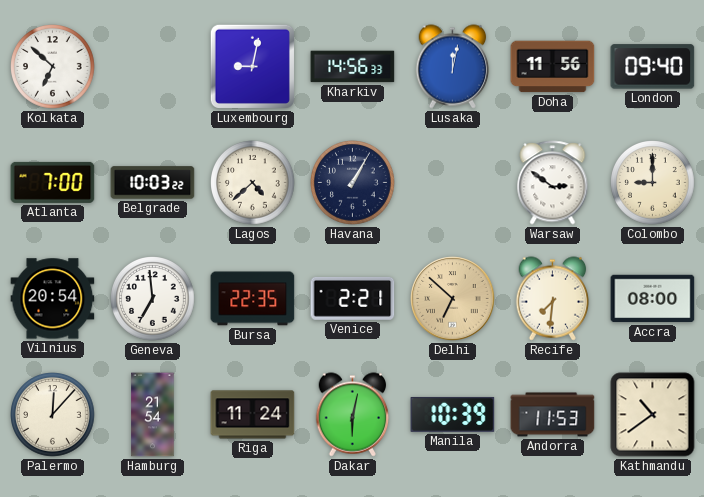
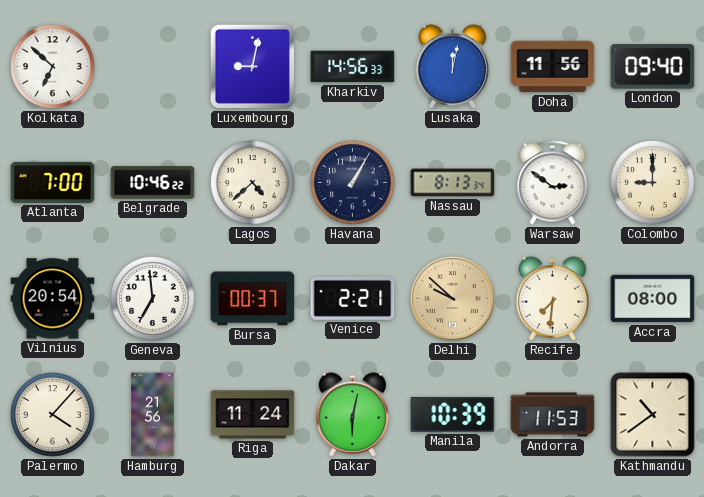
Belgrade: 10:03 -> 10:46
Nassau: none -> 8:13
Bursa: 22:35 -> 00:37
Delhi: 6:52 -> 9:52
Palermo: 12:07 -> 4:07
Hamburg: 21:54 -> 21:56
